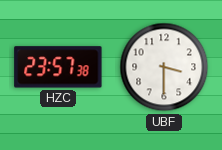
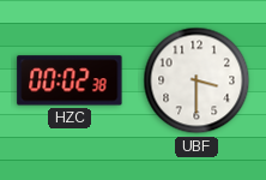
HZC: 23:57 -> 00:02
